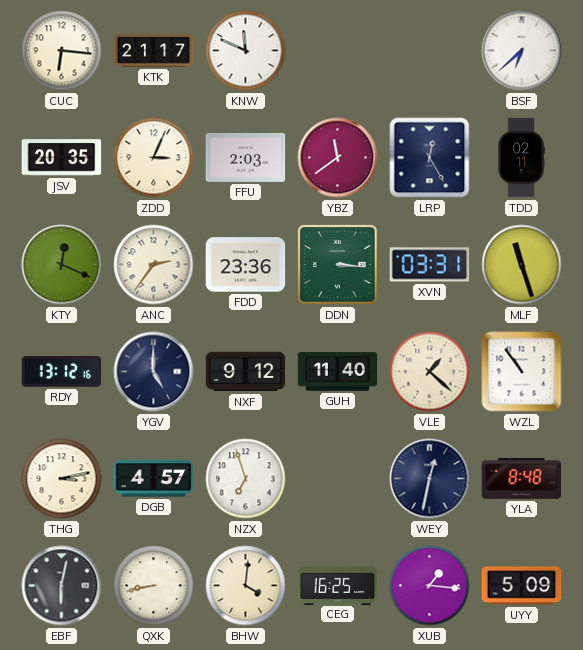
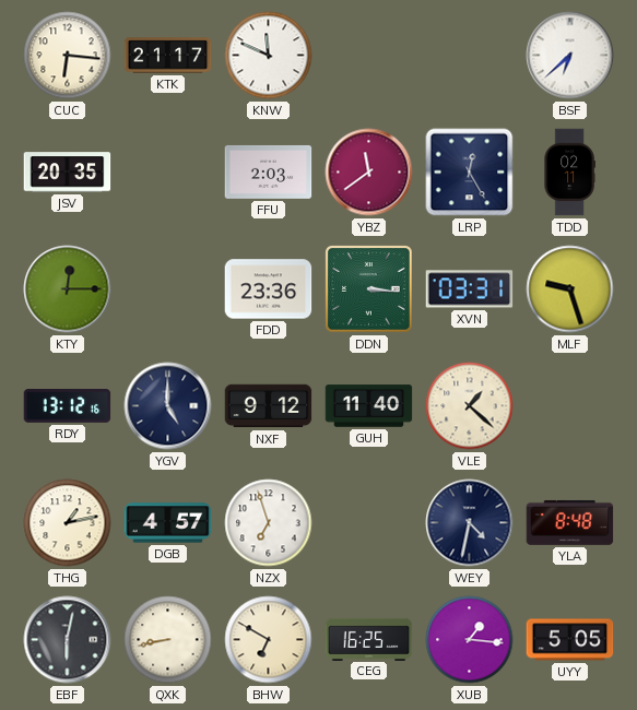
ZDD: 3:04 -> none
KTY: 12:19 -> 12:15
ANC: 2:36 -> none
MLF: 11:27 -> 9:27
WZL: 10:54 -> none
THG: 3:13 -> 1:13
WEY: 12:32 -> 4:32
BHW: 4:01 -> 6:50
UYY: 5:09 -> 5:05
